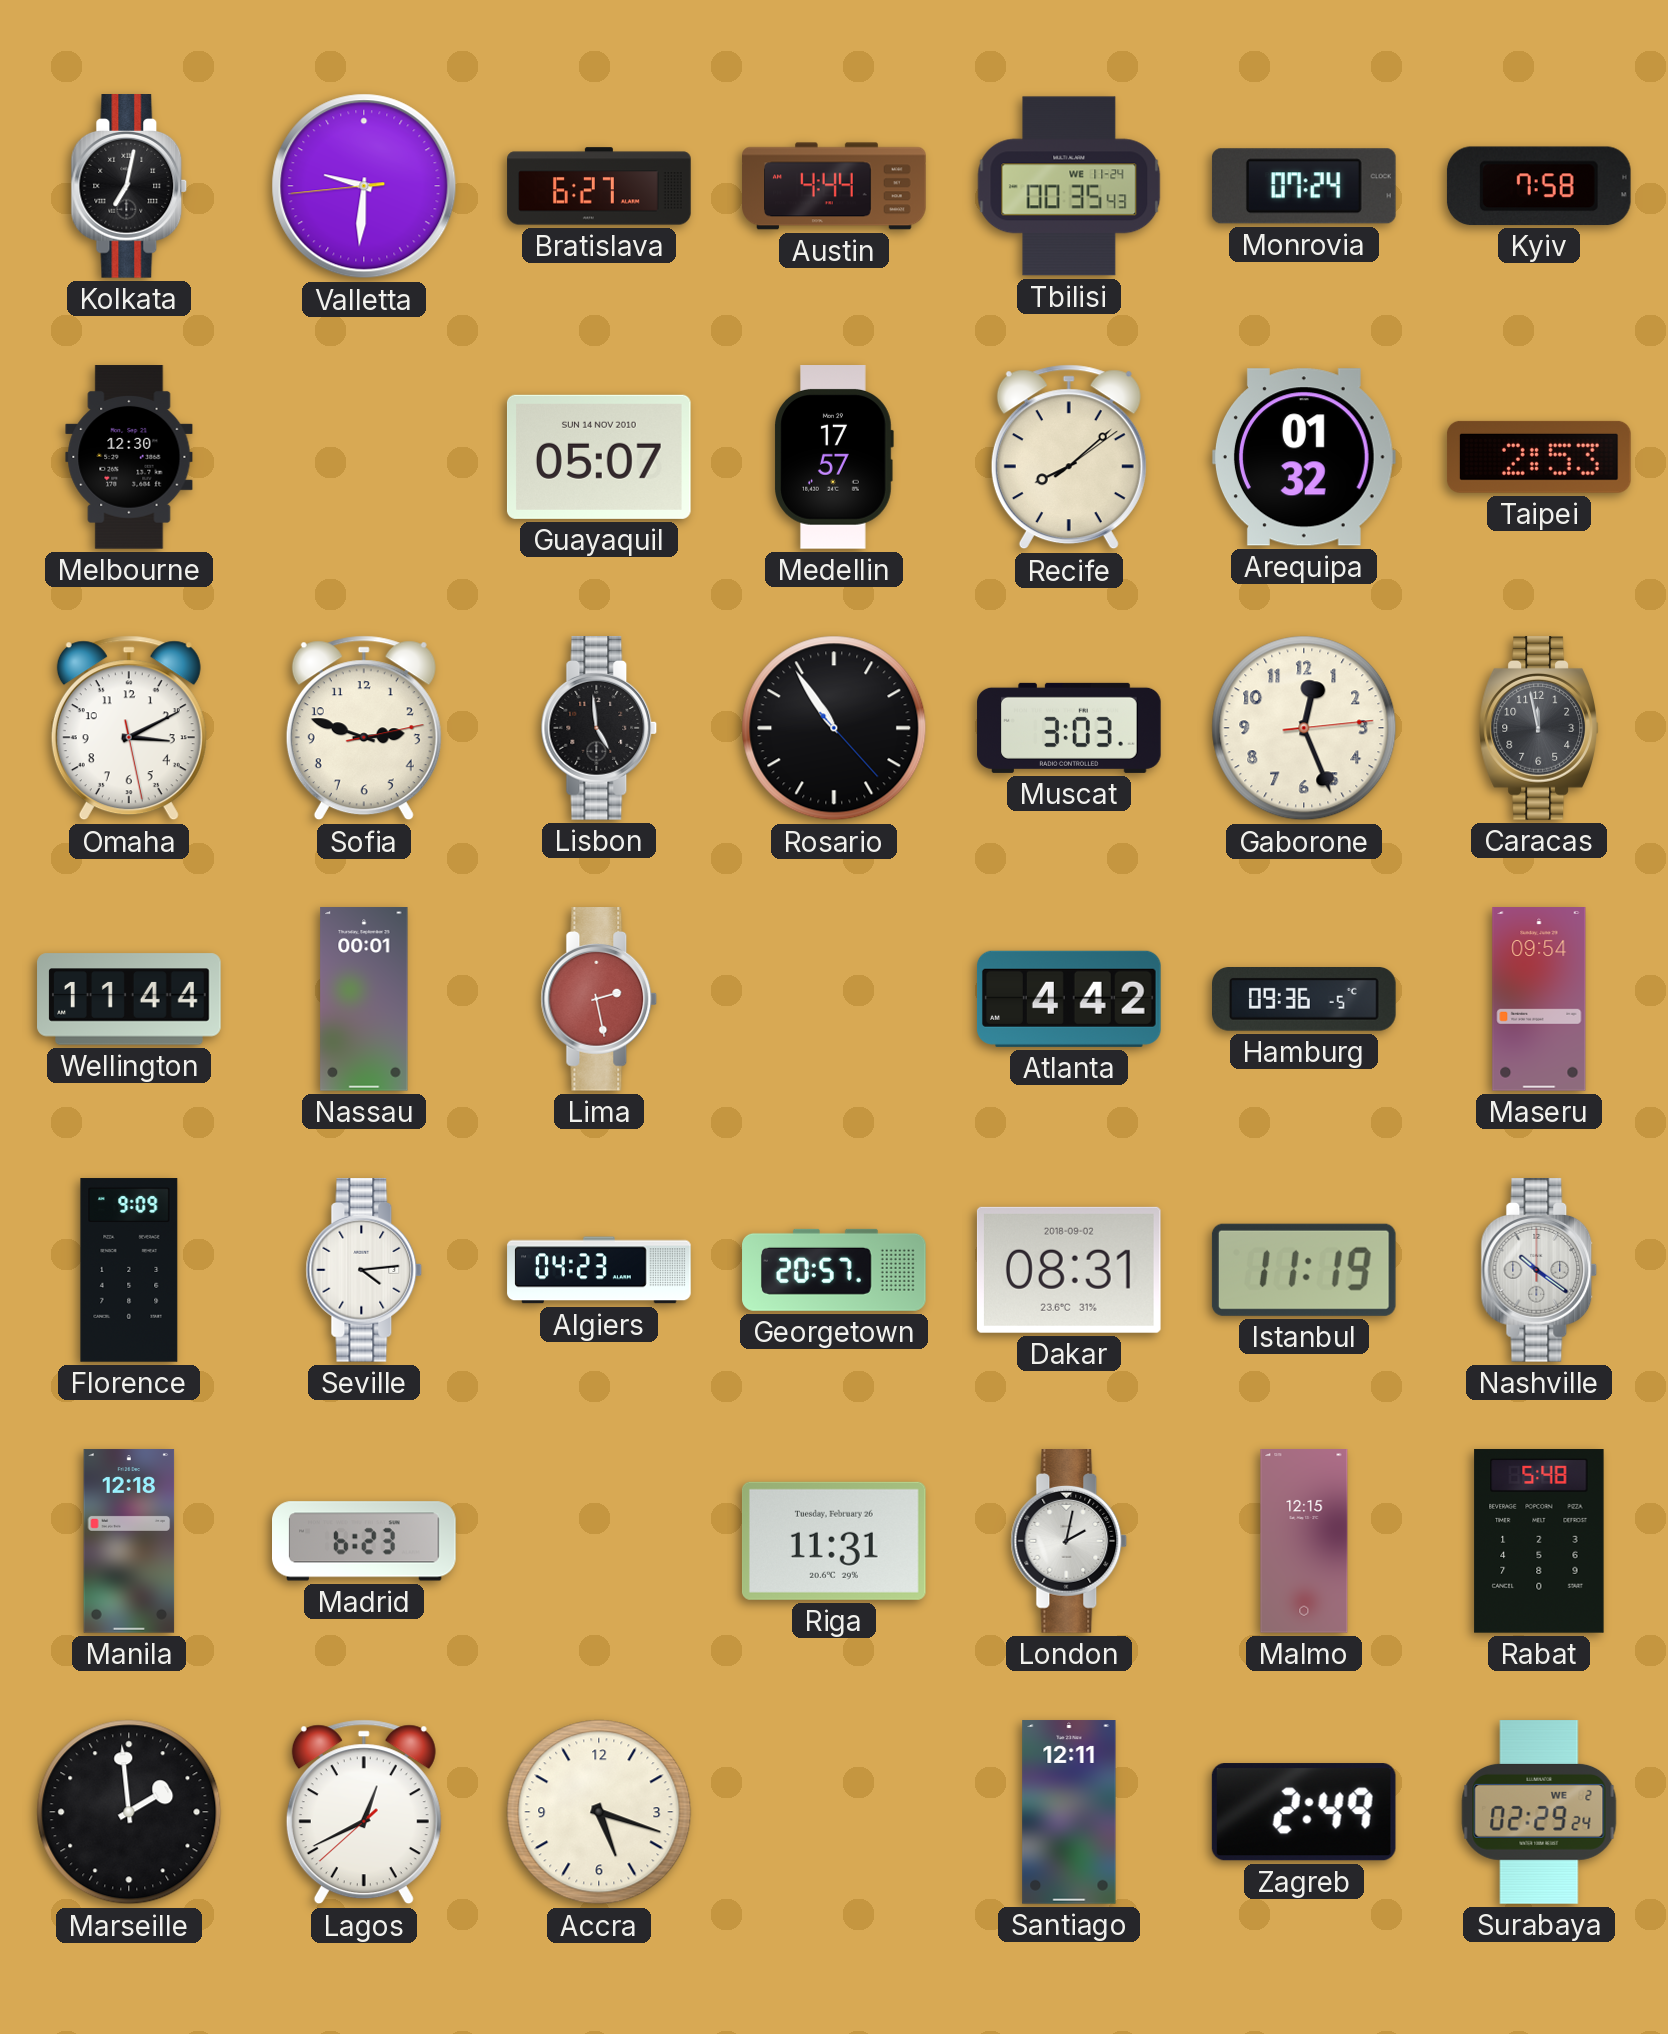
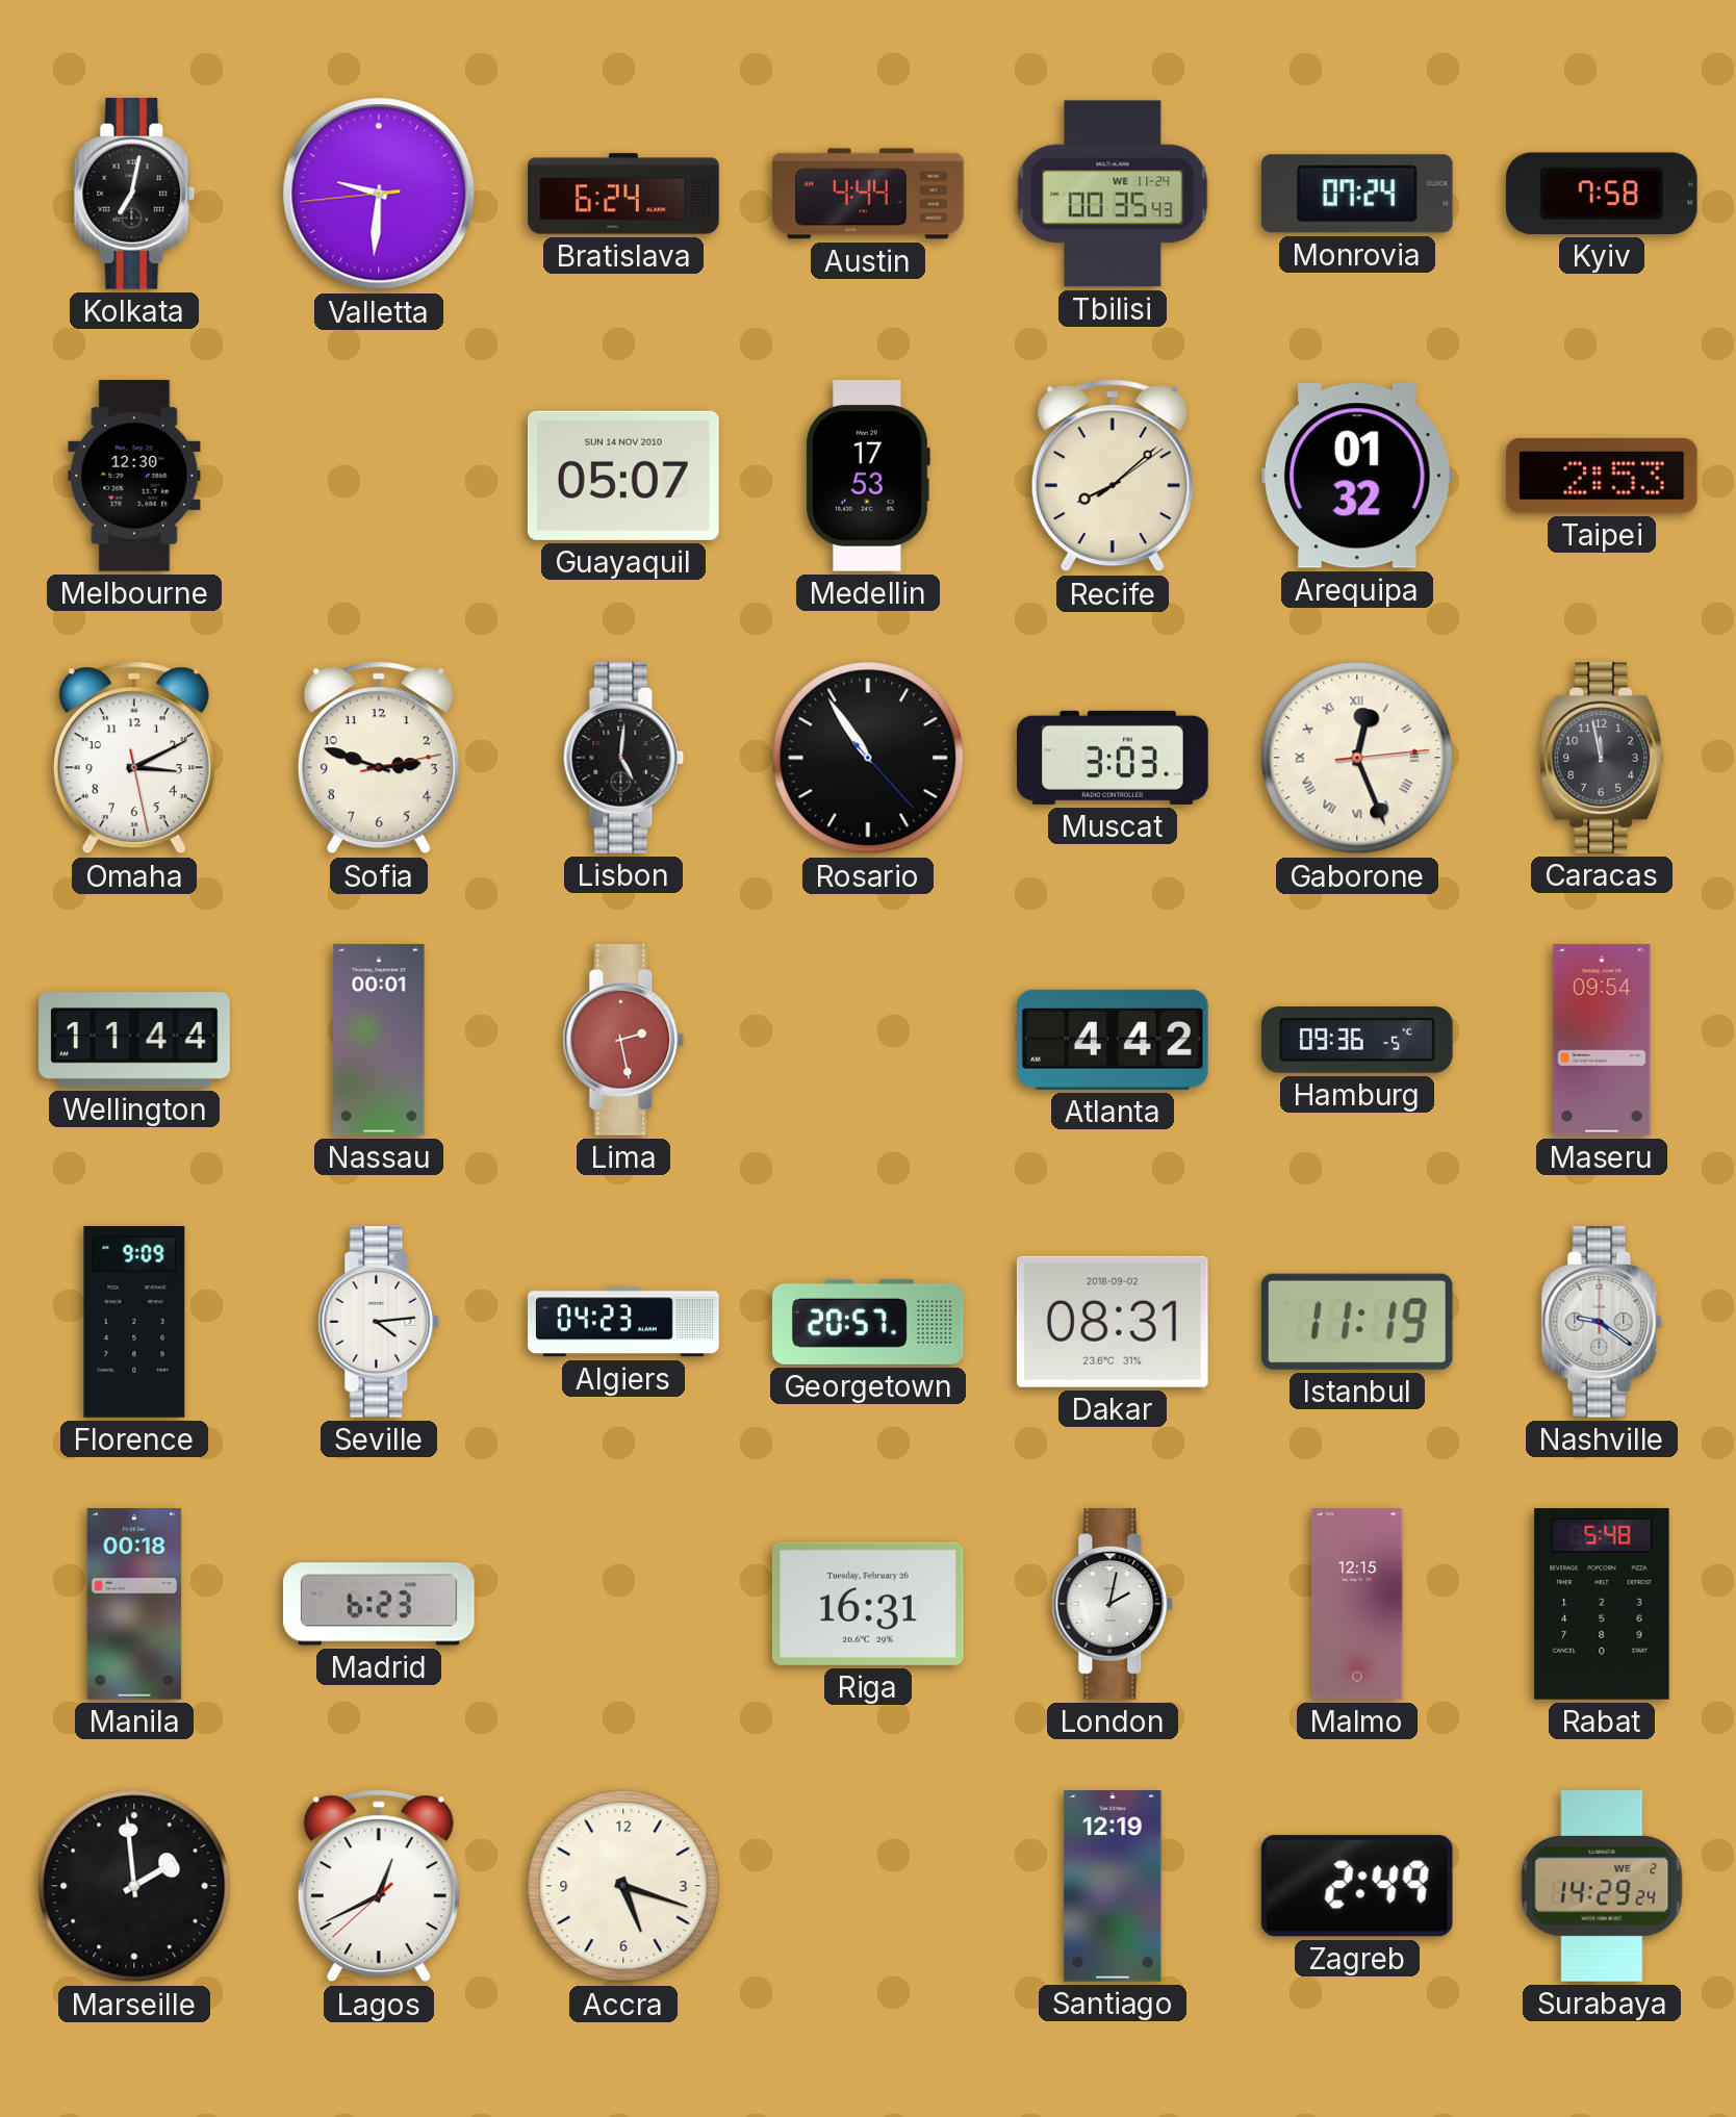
Bratislava: 6:27 -> 6:24
Medellin: 17:57 -> 17:53
Lisbon: 4:59 -> 5:01
Gaborone numerals: Arabic -> Roman
Nashville: 10:21 -> 9:21
Manila: 12:18 -> 00:18
Riga: 11:31 -> 16:31
Santiago: 12:11 -> 12:19
Surabaya: 02:29 -> 14:29
